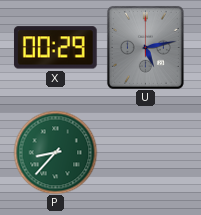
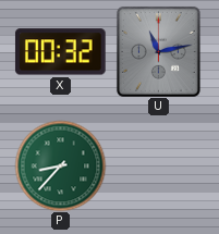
X: 00:29 -> 00:32
U: 5:13 -> 11:13
